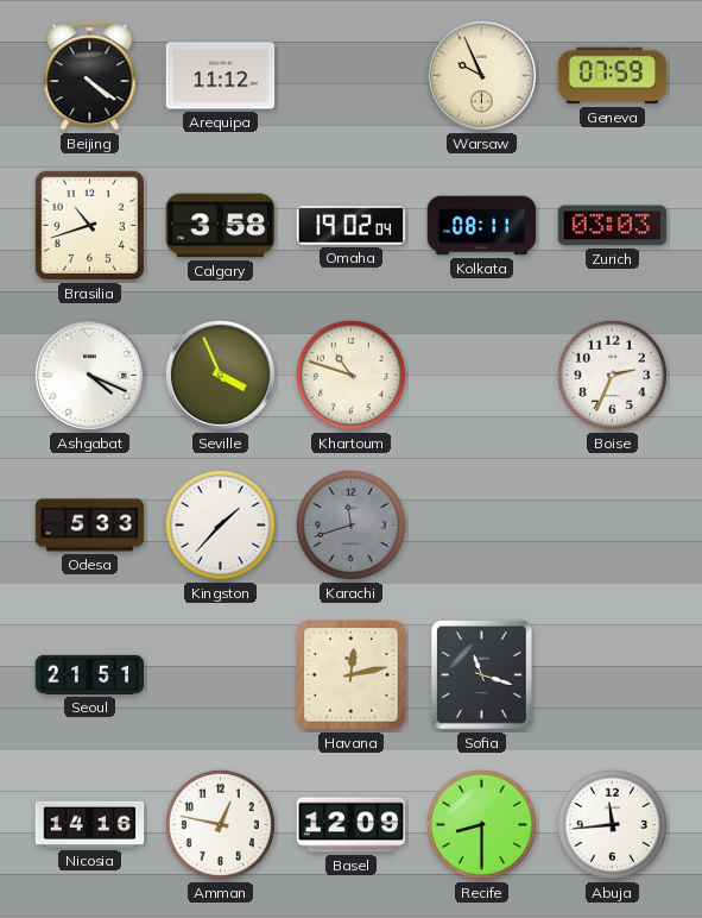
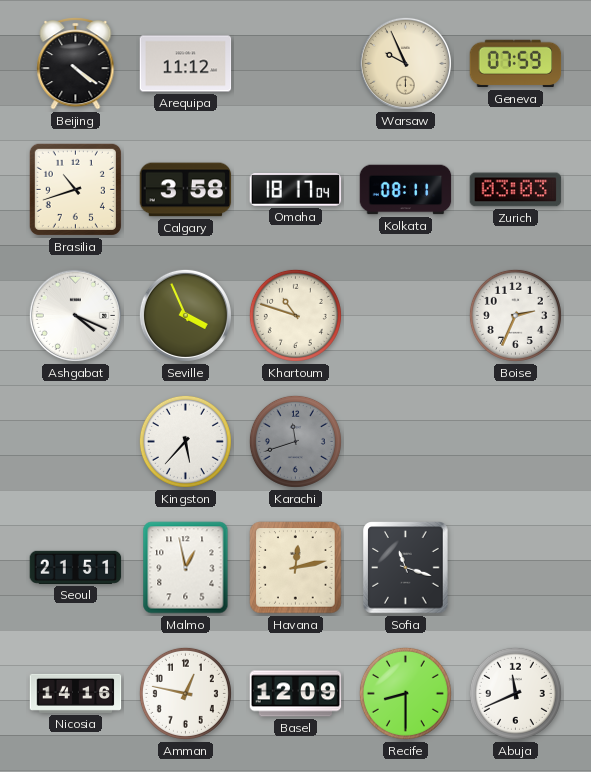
Omaha: 19:02 -> 18:17
Odesa: 5:33 -> none
Kingston: 1:37 -> 5:37
Malmo: none -> 12:58
Abuja: 11:44 -> 11:41
